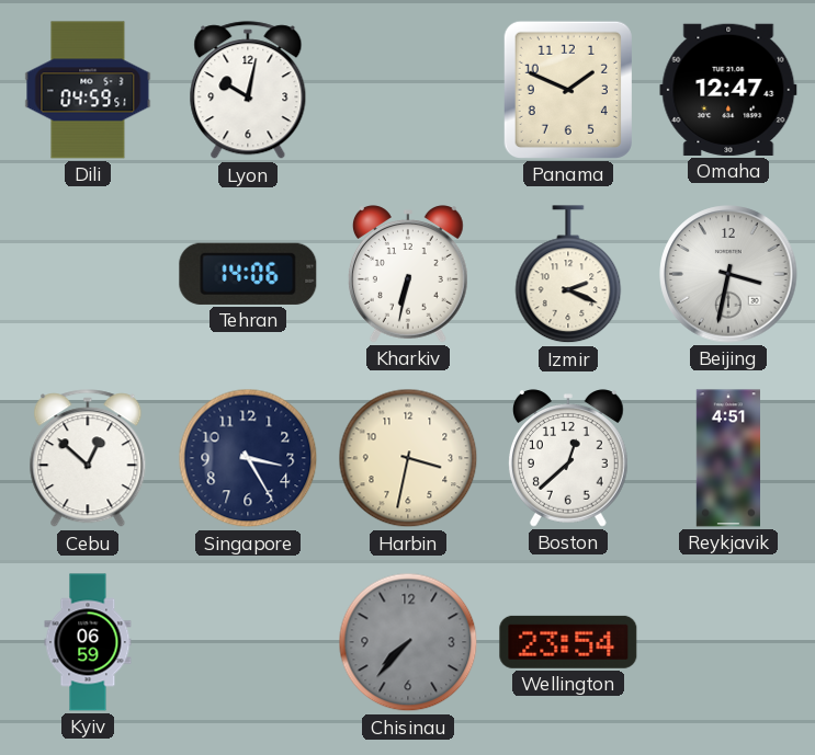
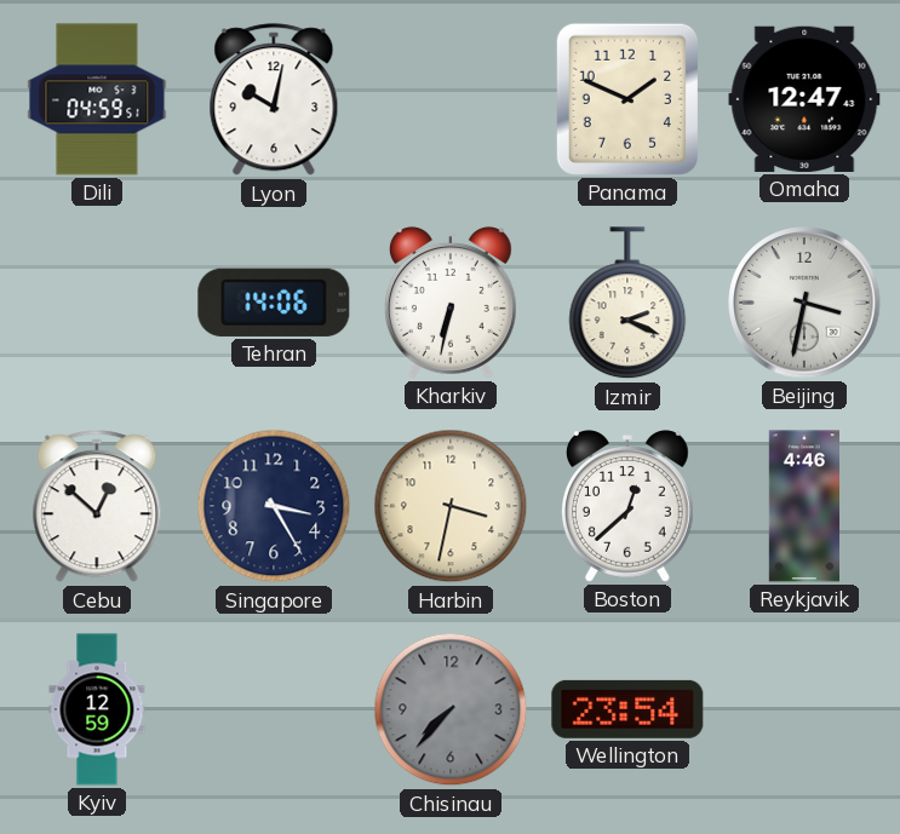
Reykjavik: 4:51 -> 4:46
Kyiv: 06:59 -> 12:59
